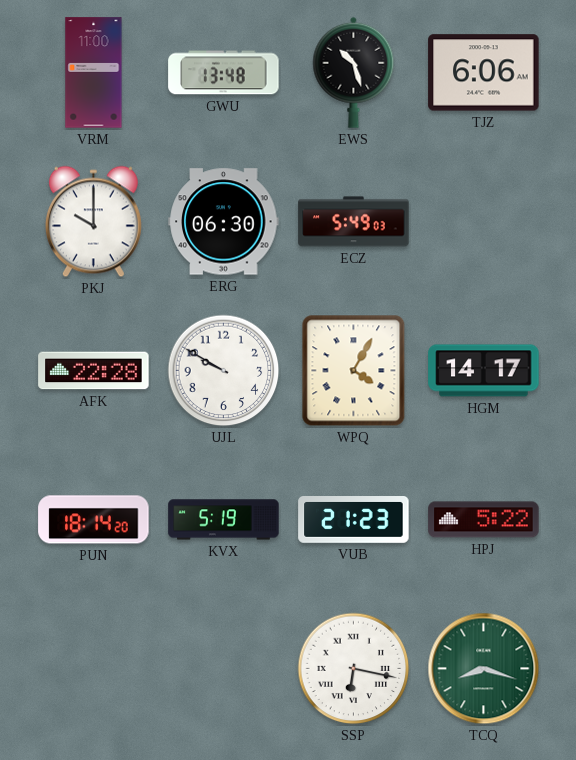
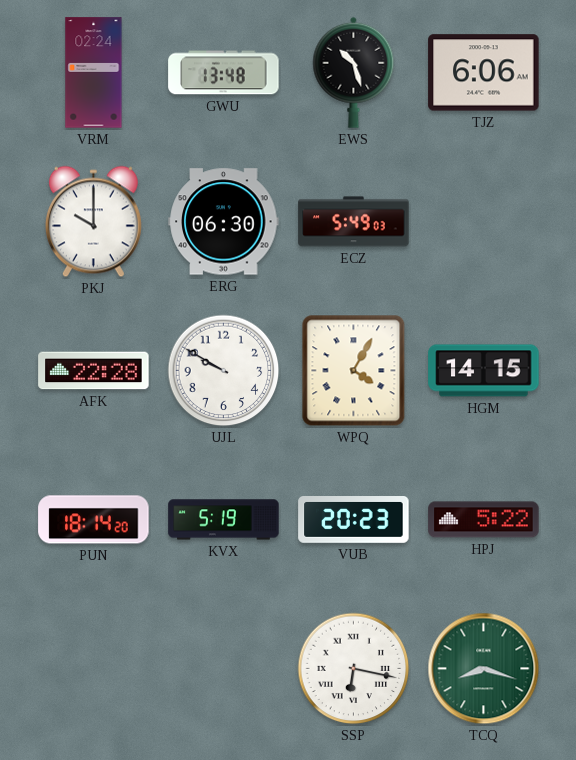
VRM: 11:00 -> 02:24
HGM: 14:17 -> 14:15
VUB: 21:23 -> 20:23
